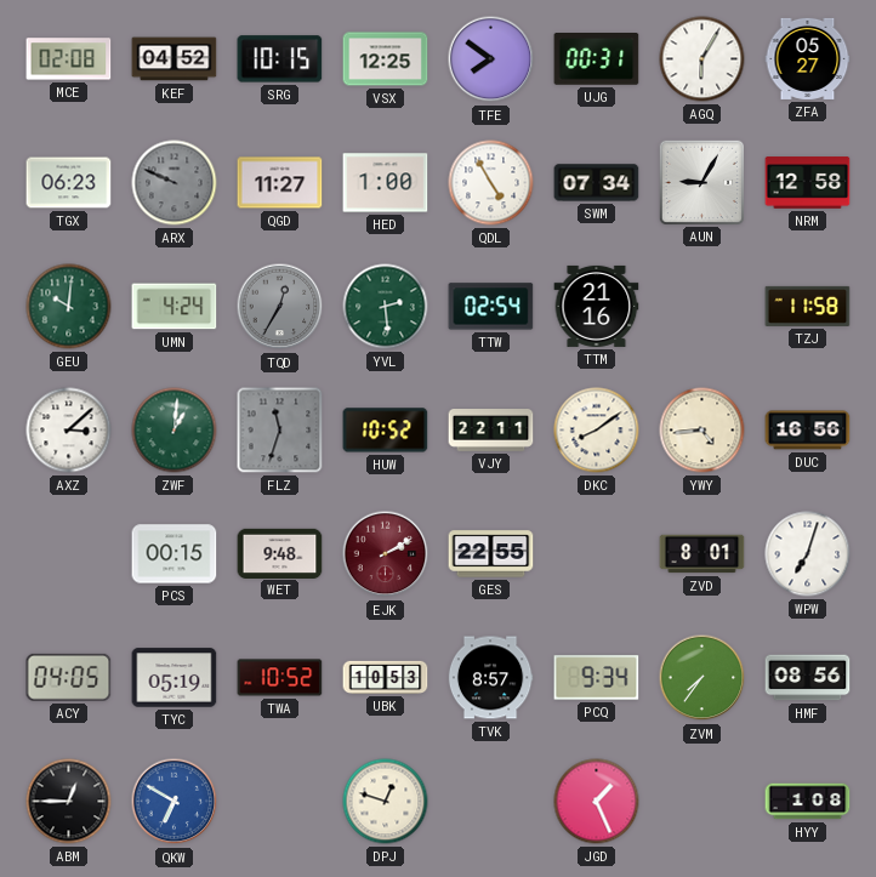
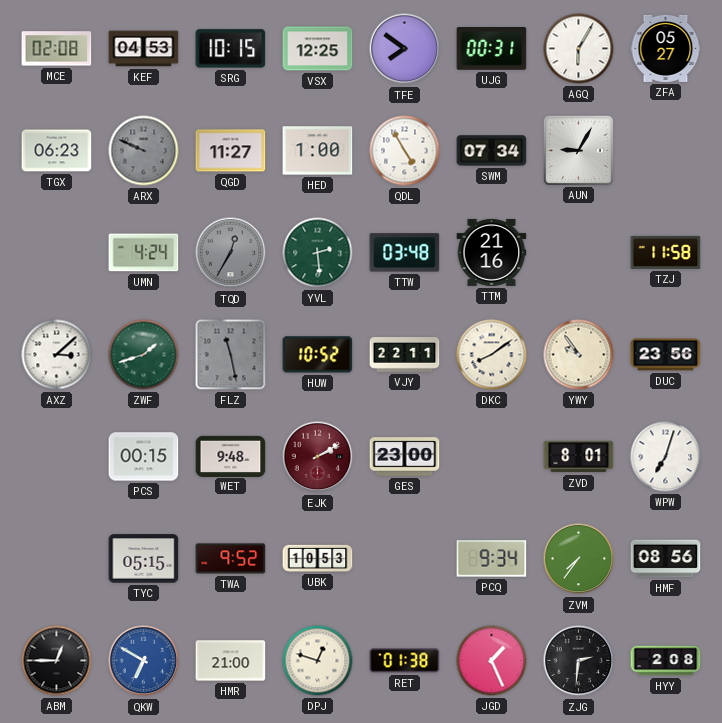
KEF: 04:52 -> 04:53
NRM: 12:58 -> none
GEU: 10:01 -> none
TTW: 02:54 -> 03:48
ZWF: 1:01 -> 1:42
FLZ: 11:33 -> 11:28
YWY: 4:44 -> 9:54
DUC: 16:56 -> 23:56
GES: 22:55 -> 23:00
ACY: 04:05 -> none
TYC: 05:19 -> 05:15
TWA: 10:52 -> 9:52
TVK: 8:57 -> none
HMR: none -> 21:00
RET: none -> 01:38
ZJG: none -> 2:31
HYY: 1:08 -> 2:08
